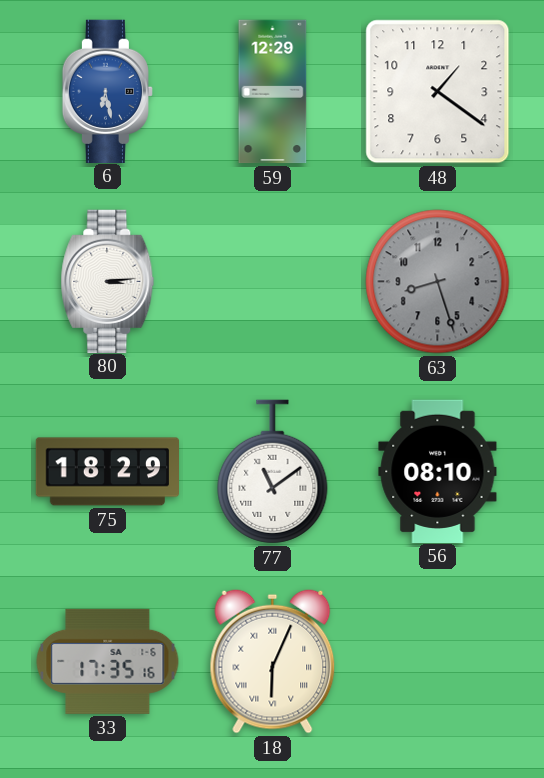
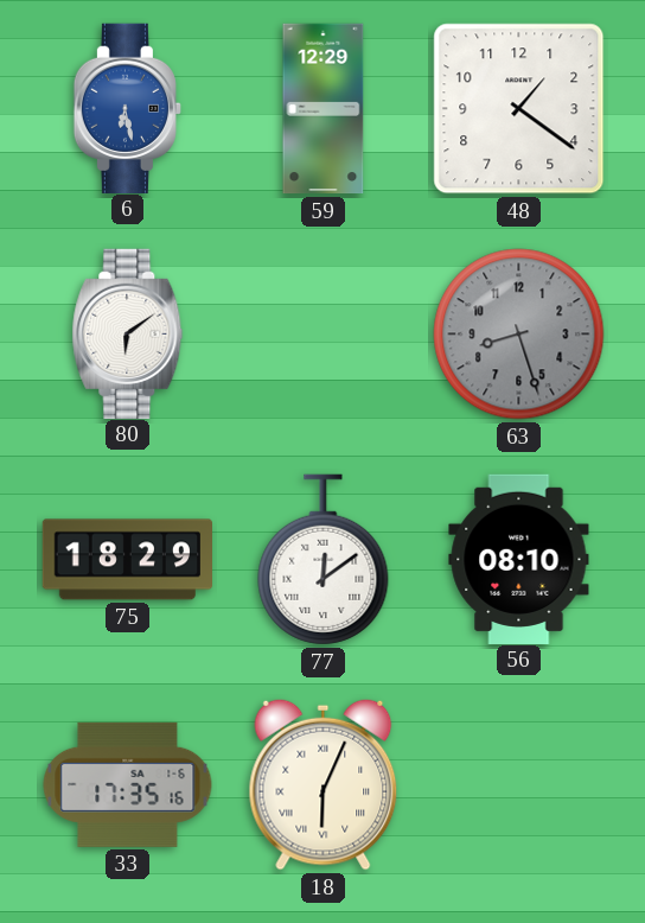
80: 3:14 -> 6:09
77: 11:09 -> 12:09
